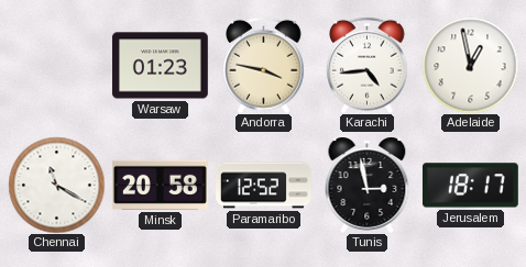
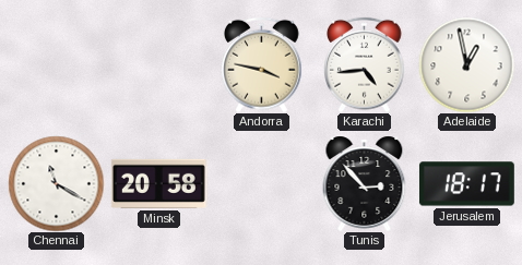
Warsaw: 01:23 -> none
Paramaribo: 12:52 -> none
Tunis: 2:58 -> 2:53
